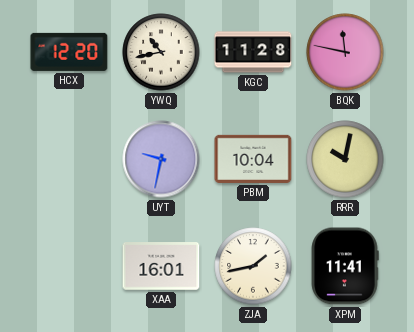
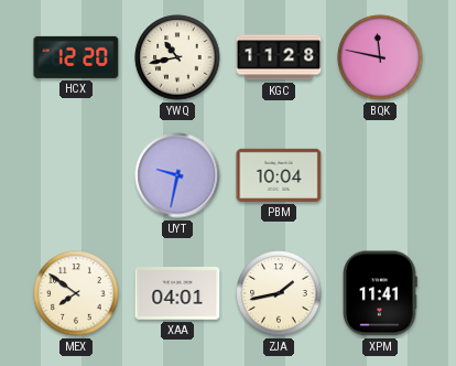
RRR: 10:02 -> none
MEX: none -> 7:51
XAA: 16:01 -> 04:01
